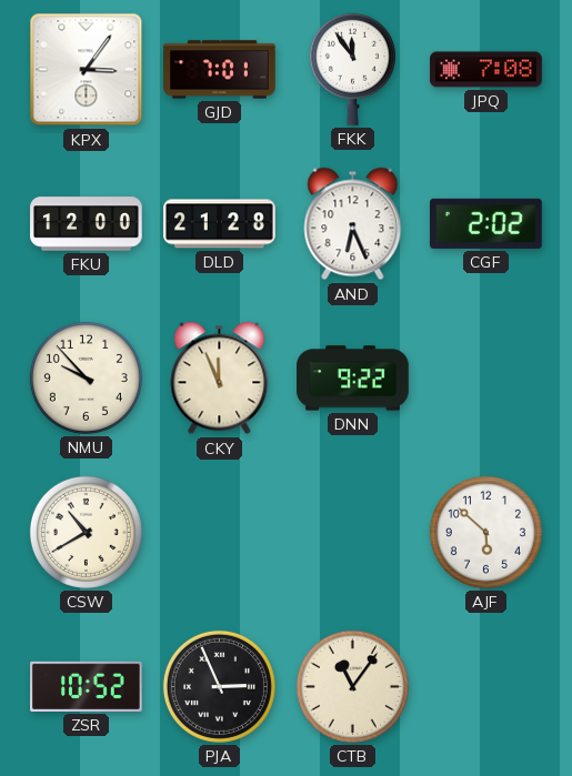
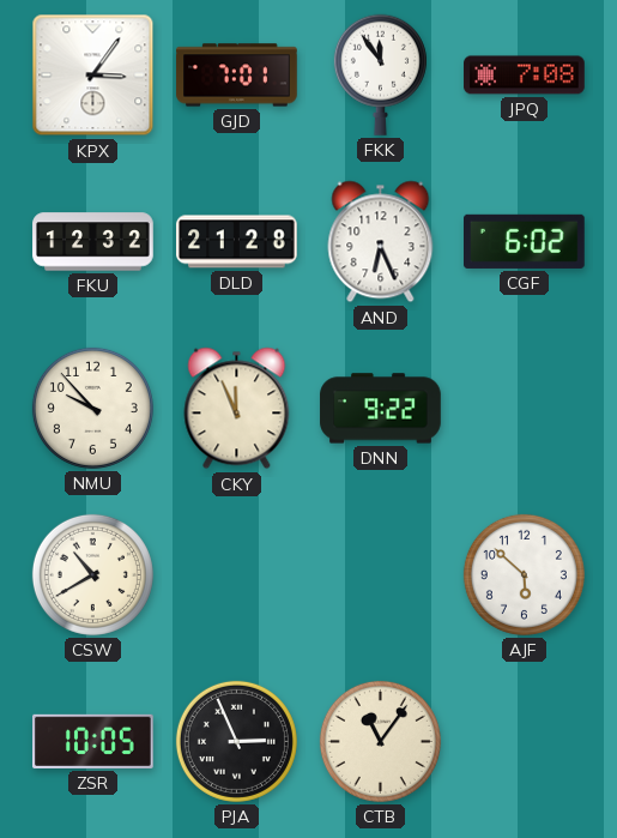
FKU: 12:00 -> 12:32
CGF: 2:02 -> 6:02
ZSR: 10:52 -> 10:05
